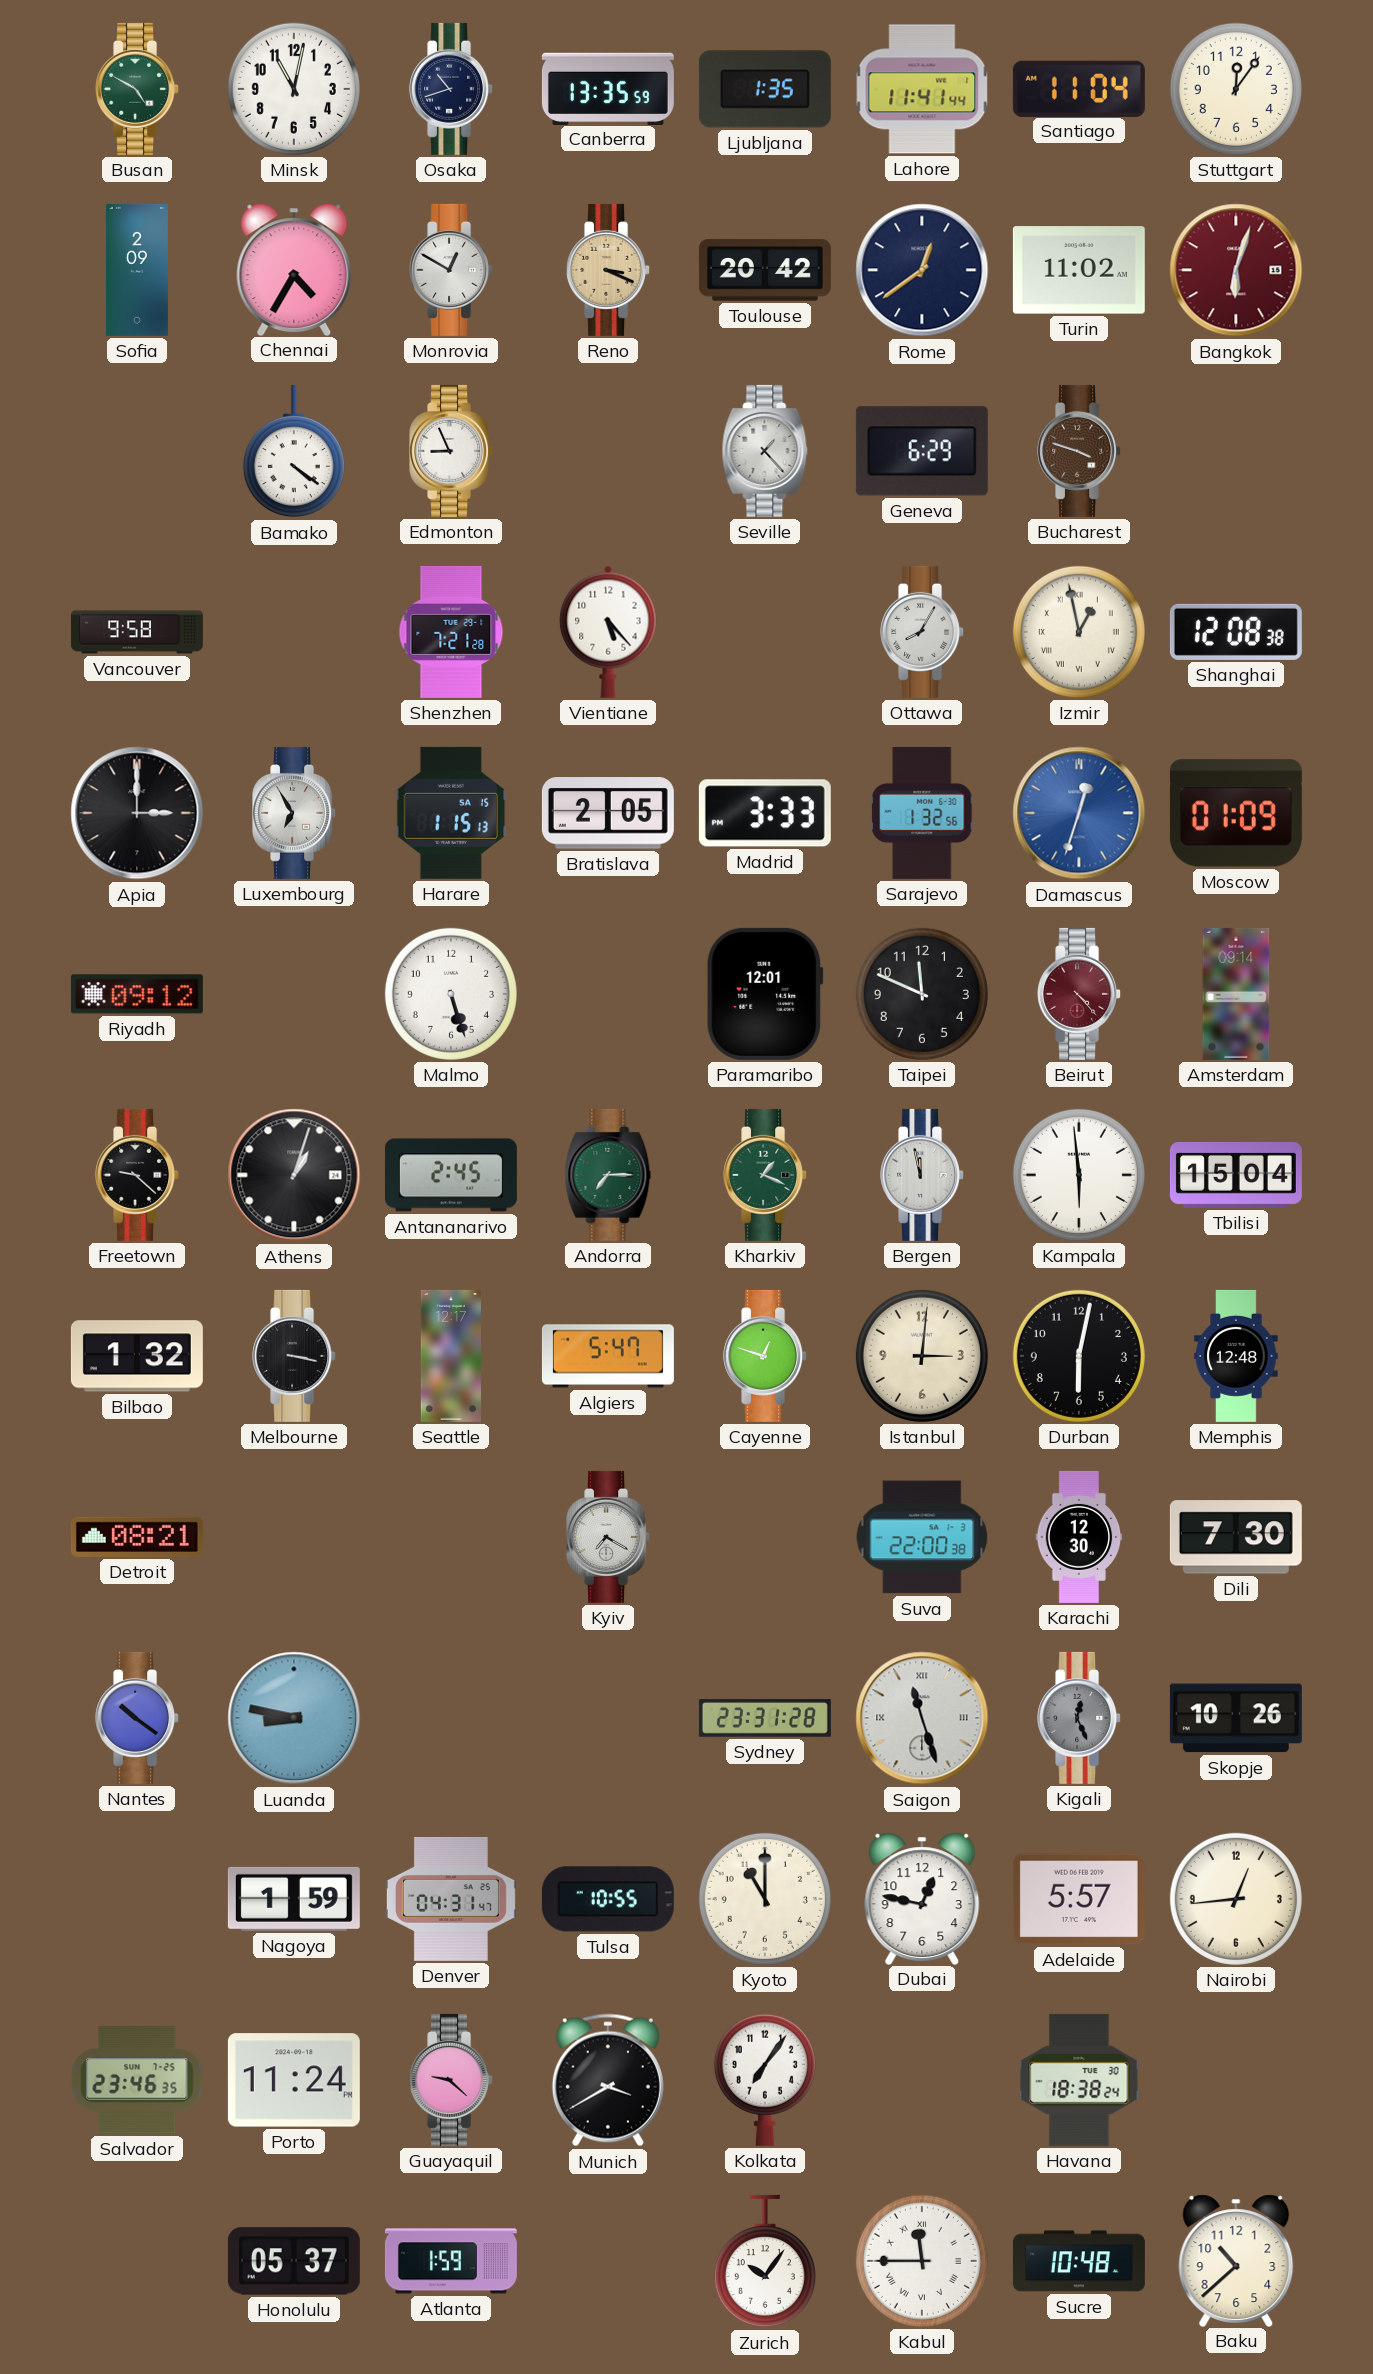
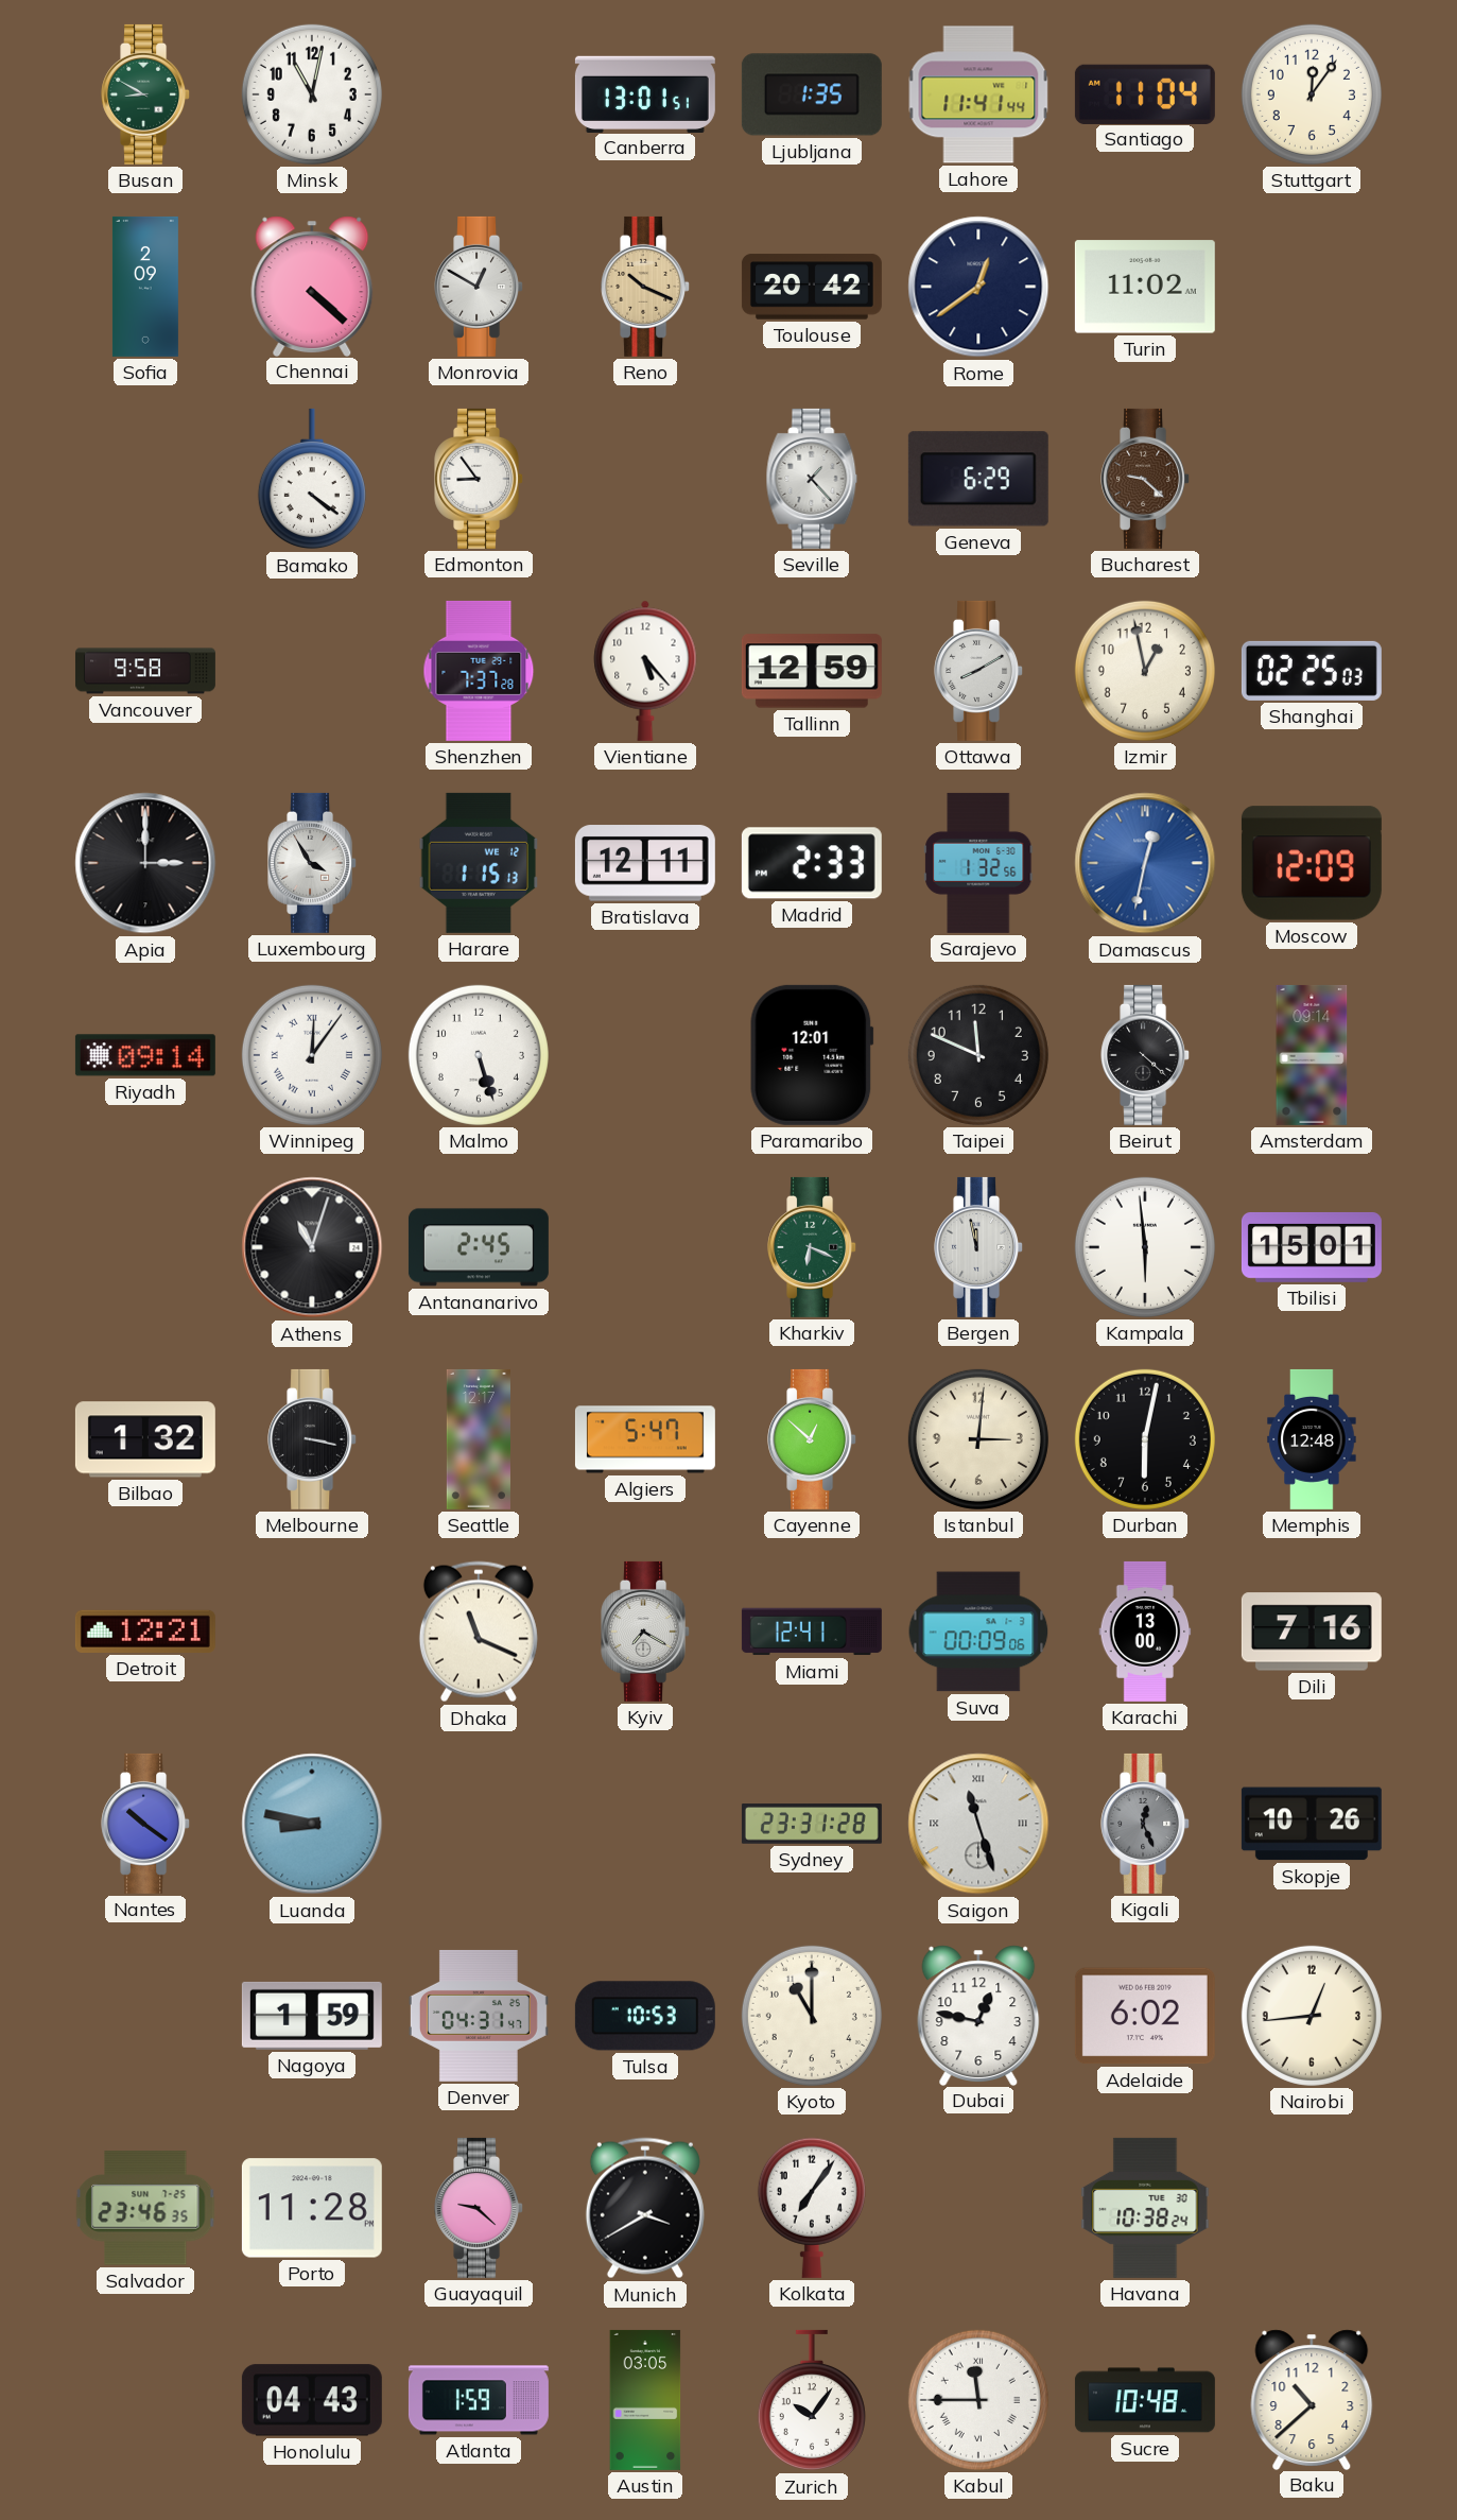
Busan: 4:50 -> 8:50
Osaka: 10:42 -> none
Canberra: 13:35 -> 13:01
Chennai: 4:35 -> 4:22
Reno: 3:19 -> 10:19
Bangkok: 6:03 -> none
Edmonton: 8:56 -> 8:54
Bucharest: 3:48 -> 9:22
Shenzhen: 7:21 -> 7:37
Tallinn: none -> 12:59
Ottawa: 8:05 -> 8:10
Izmir numerals: Roman -> Arabic
Shanghai: 12:08 -> 02:25
Luxembourg: 6:55 -> 3:55
Harare date: SA 15 -> WE 12
Bratislava: 2:05 -> 12:11
Madrid: 3:33 -> 2:33
Damascus: 12:33 -> 12:32
Moscow: 01:09 -> 12:09
Riyadh: 09:12 -> 09:14
Winnipeg: none -> 12:06
Beirut: 4:23 -> 4:22
Beirut dial: burgundy -> black
Freetown: 9:22 -> none
Athens: 1:03 -> 11:03
Andorra: 7:15 -> none
Kharkiv: 1:19 -> 6:19
Tbilisi: 15:04 -> 15:01
Cayenne: 12:48 -> 12:52
Detroit: 08:21 -> 12:21
Dhaka: none -> 11:19
Miami: none -> 12:41
Suva: 22:00 -> 00:09
Karachi: 12:30 -> 13:00
Dili: 7:30 -> 7:16
Tulsa: 10:55 -> 10:53
Adelaide: 5:57 -> 6:02
Porto: 11:24 -> 11:28
Havana: 18:38 -> 10:38
Honolulu: 05:37 -> 04:43
Austin: none -> 03:05
